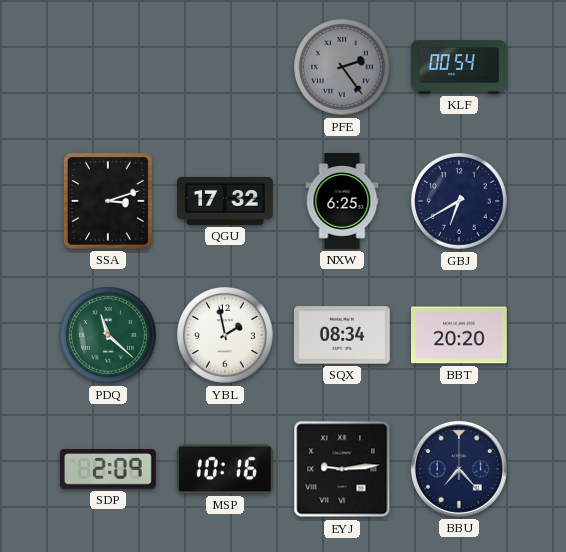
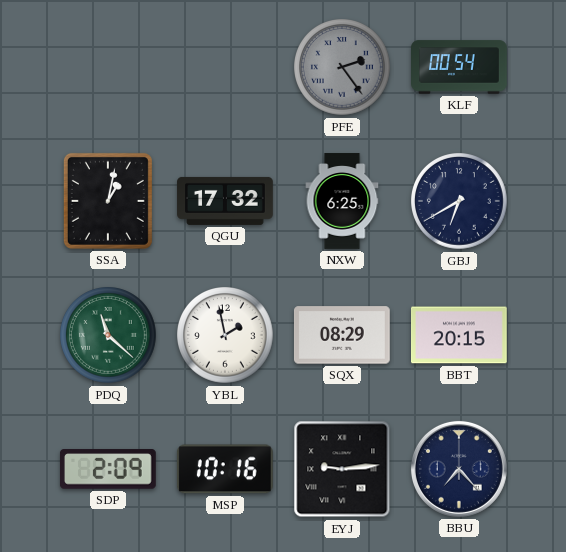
SSA: 3:12 -> 1:02
SQX: 08:34 -> 08:29
BBT: 20:20 -> 20:15
